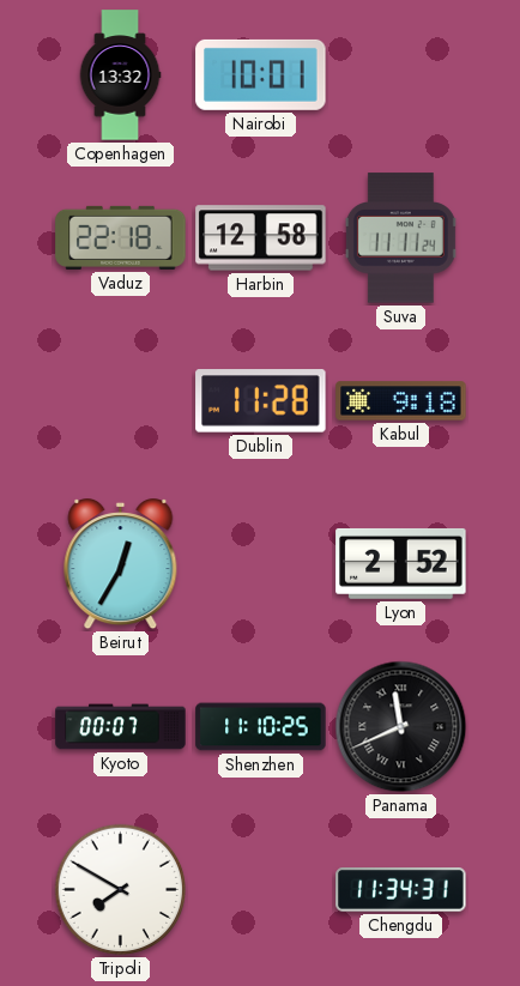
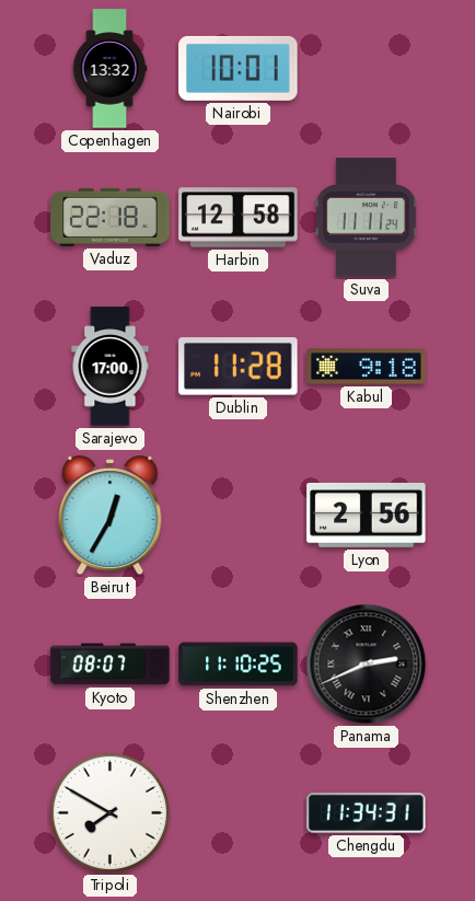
Sarajevo: none -> 17:00
Lyon: 2:52 -> 2:56
Kyoto: 00:07 -> 08:07
Panama: 11:41 -> 2:41
